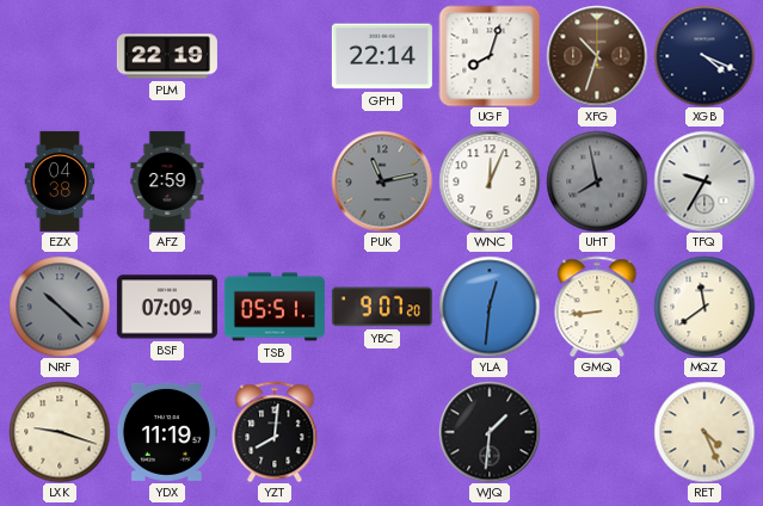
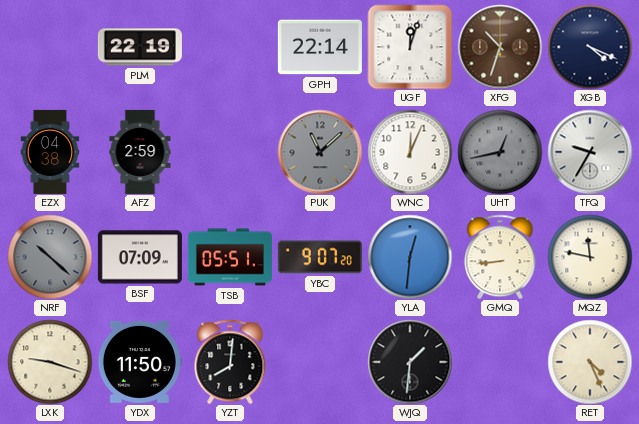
UGF: 8:03 -> 12:03
PUK: 11:13 -> 11:08
UHT: 7:58 -> 12:43
MQZ: 11:39 -> 11:47
YDX: 11:19 -> 11:50
